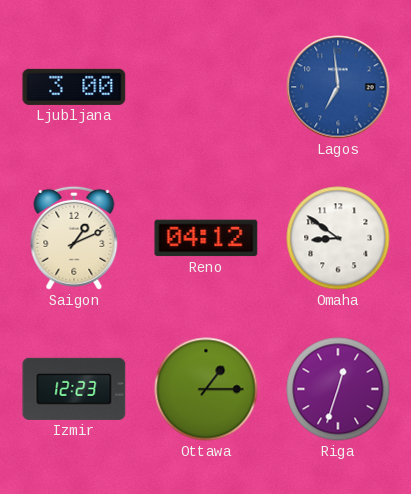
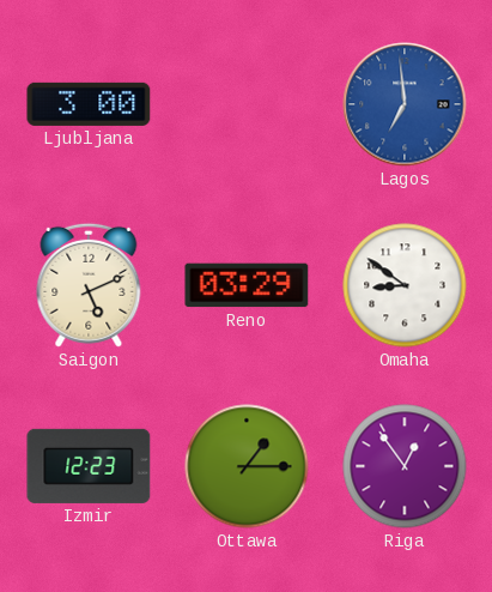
Saigon: 1:11 -> 5:11
Reno: 04:12 -> 03:29
Riga: 12:33 -> 12:54
